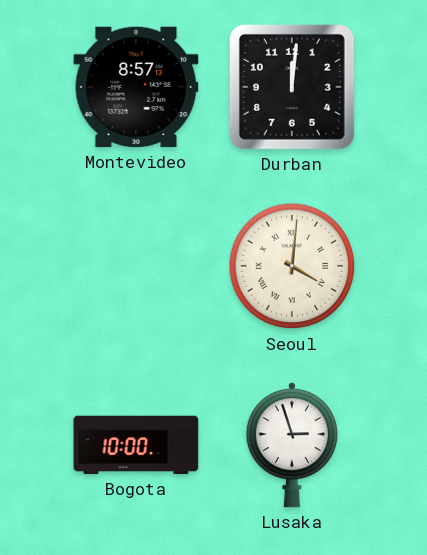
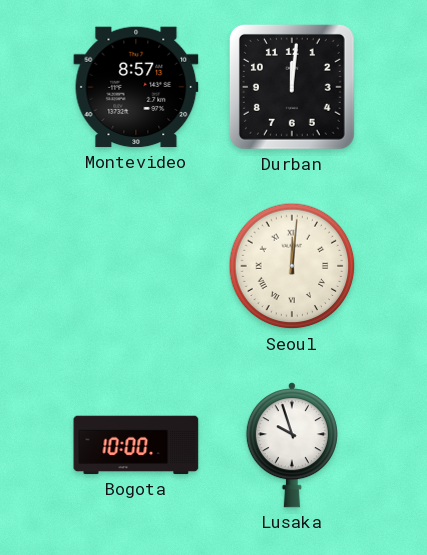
Seoul: 4:01 -> 12:01
Lusaka: 2:57 -> 9:57
